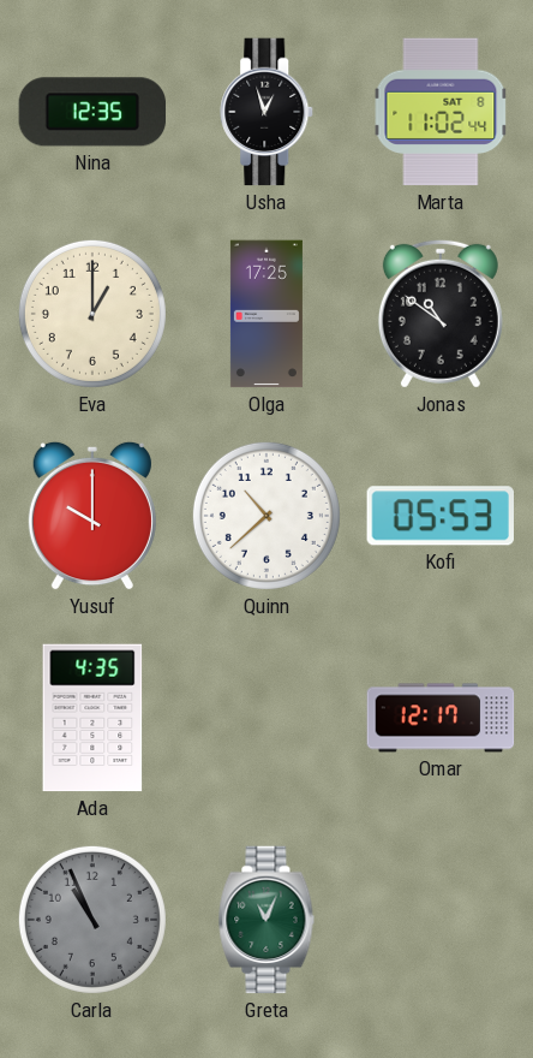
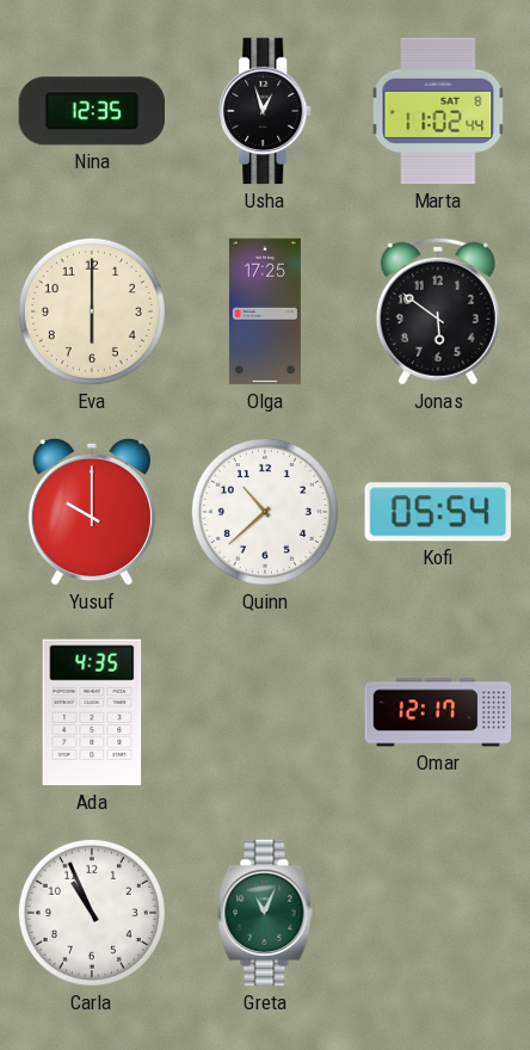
Eva: 1:00 -> 6:00
Jonas: 10:51 -> 5:51
Kofi: 05:53 -> 05:54
Carla dial: grey -> white
